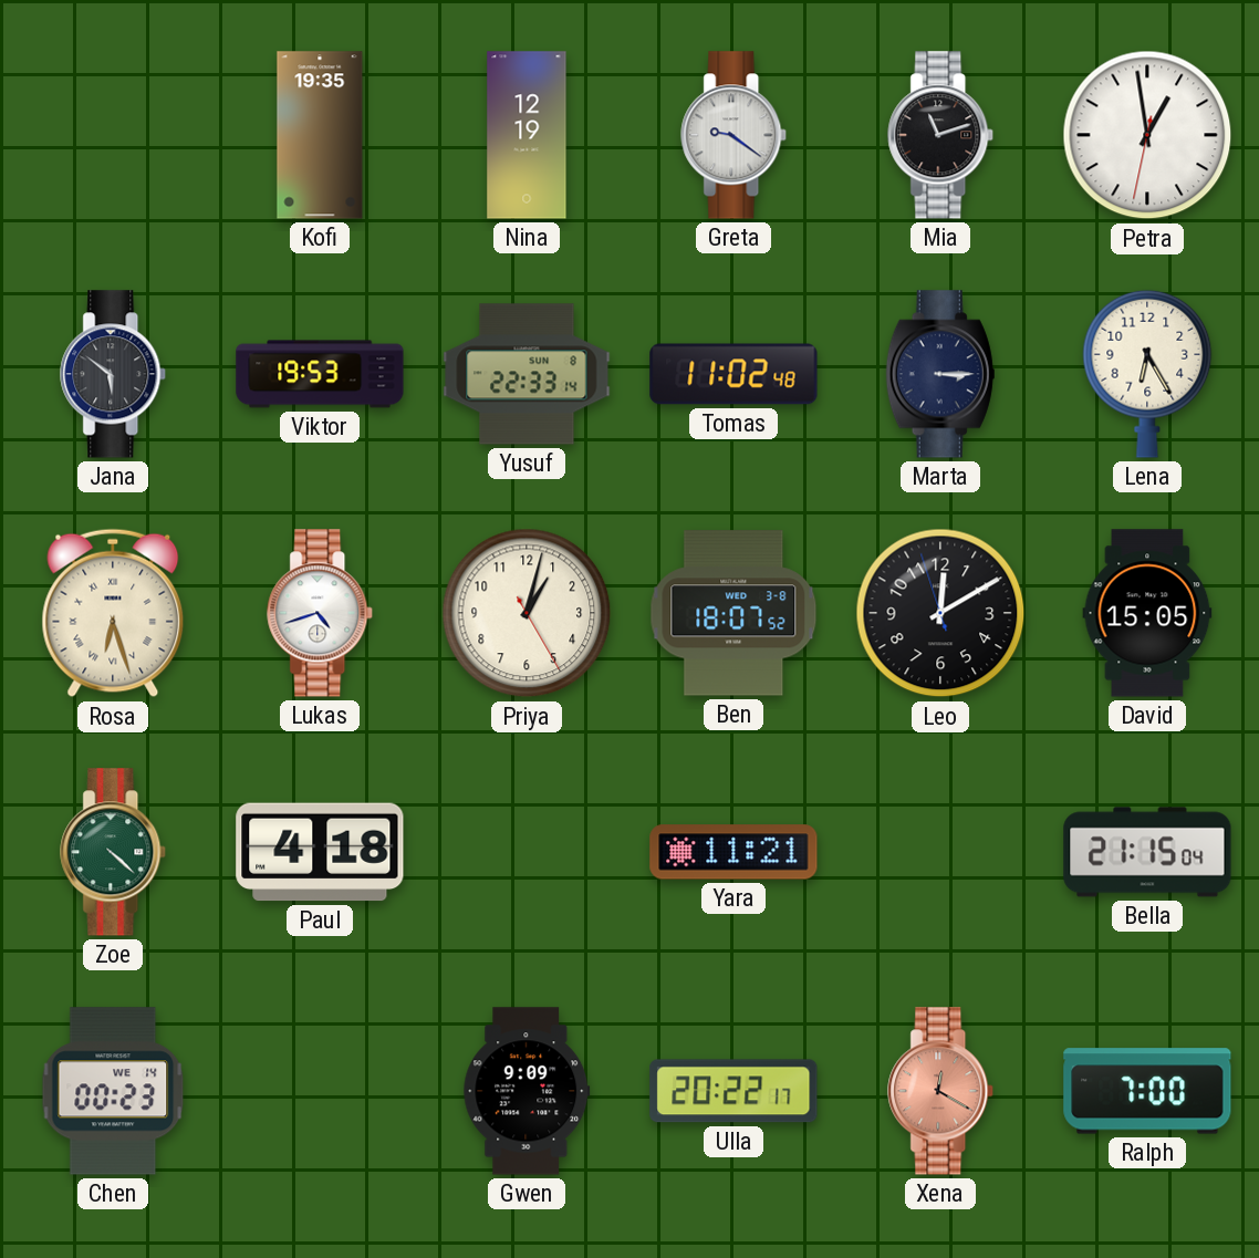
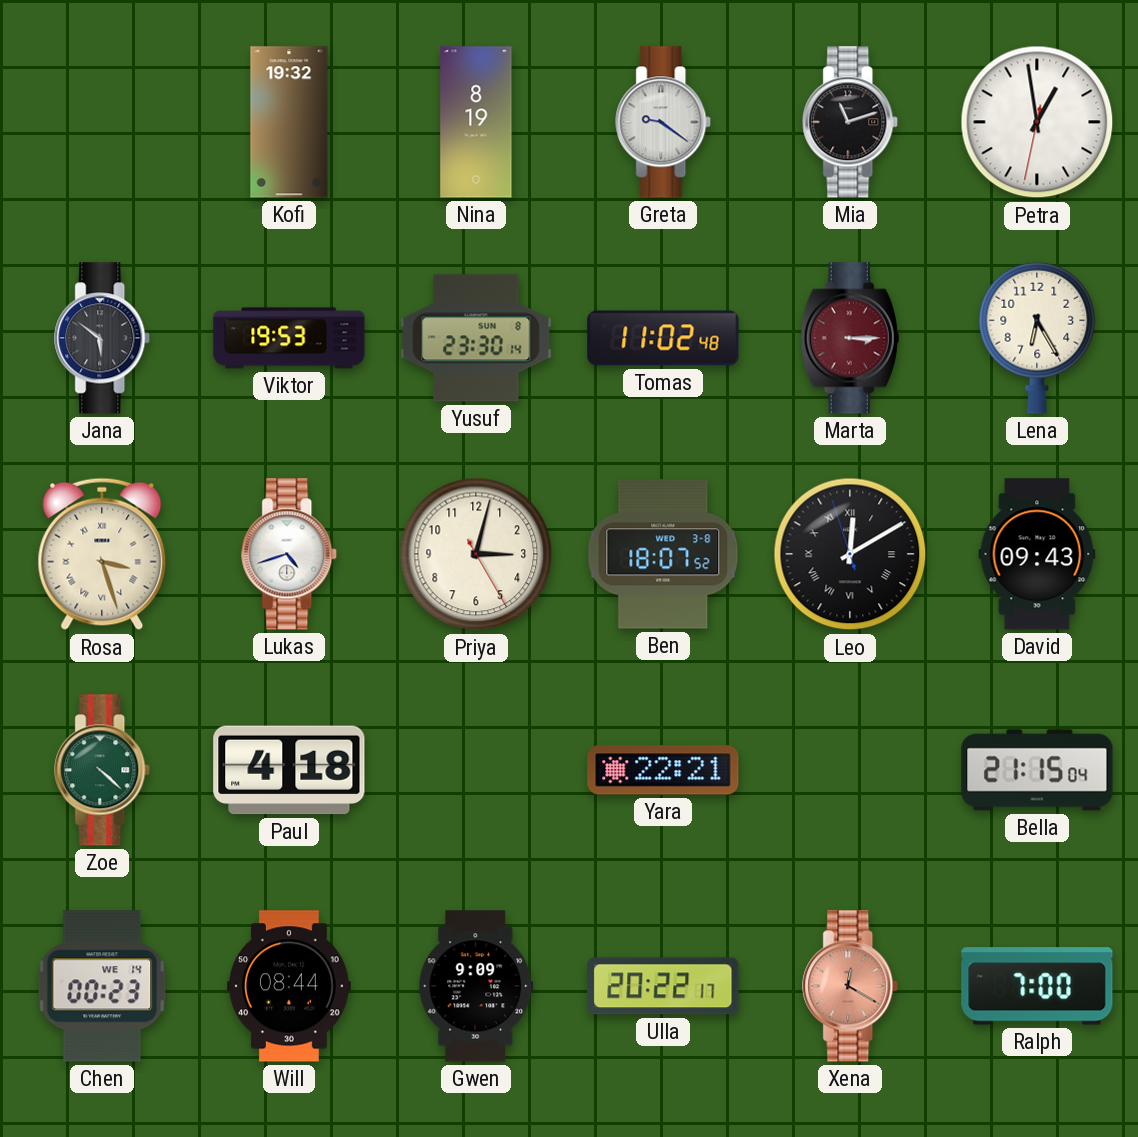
Kofi: 19:35 -> 19:32
Nina: 12:19 -> 8:19
Yusuf: 22:33 -> 23:30
Marta dial: navy -> burgundy
Rosa: 6:27 -> 3:27
Priya: 1:02 -> 3:02
Leo numerals: Arabic -> Roman
David: 15:05 -> 09:43
Yara: 11:21 -> 22:21
Will: none -> 08:44
